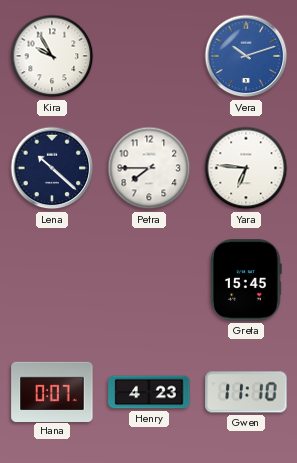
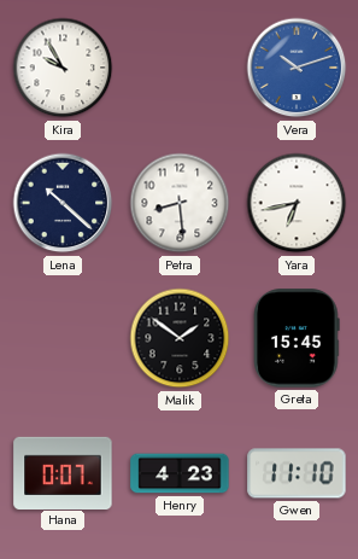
Petra: 7:45 -> 8:29
Yara: 6:46 -> 6:43
Malik: none -> 1:51
